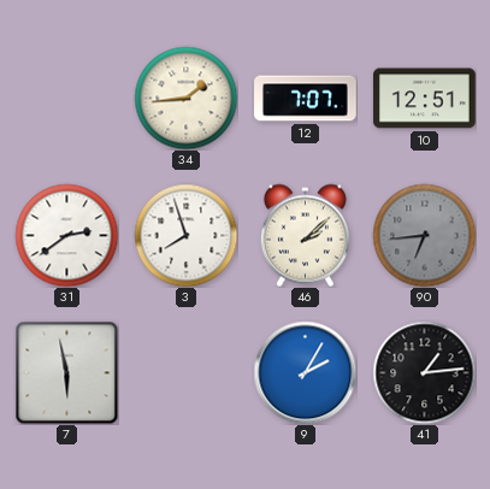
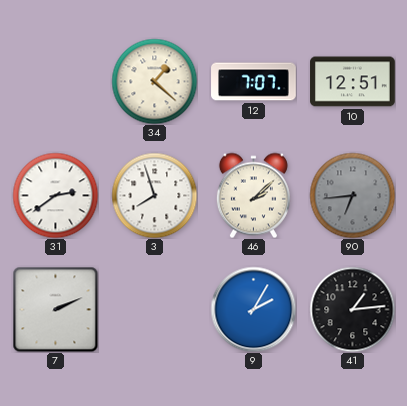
34: 1:44 -> 1:22
7: 5:58 -> 2:11
